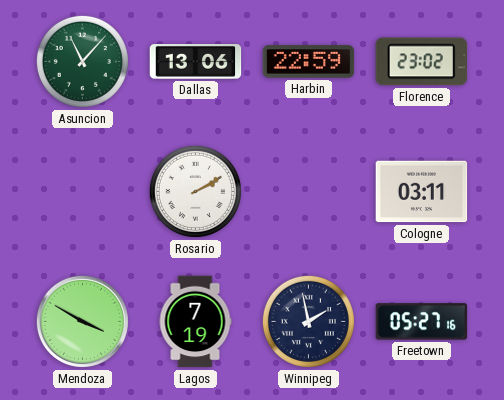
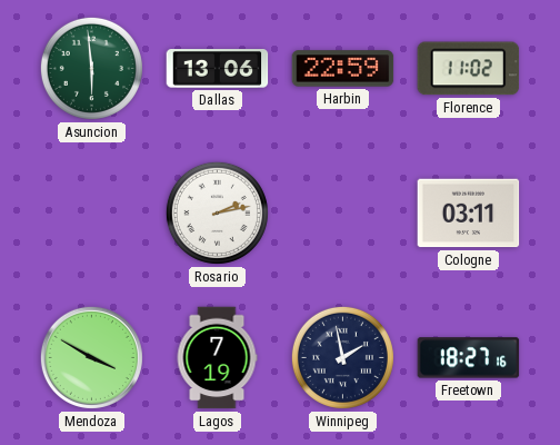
Asuncion: 11:07 -> 5:59
Florence: 23:02 -> 11:02
Rosario: 2:10 -> 2:13
Freetown: 05:27 -> 18:27
